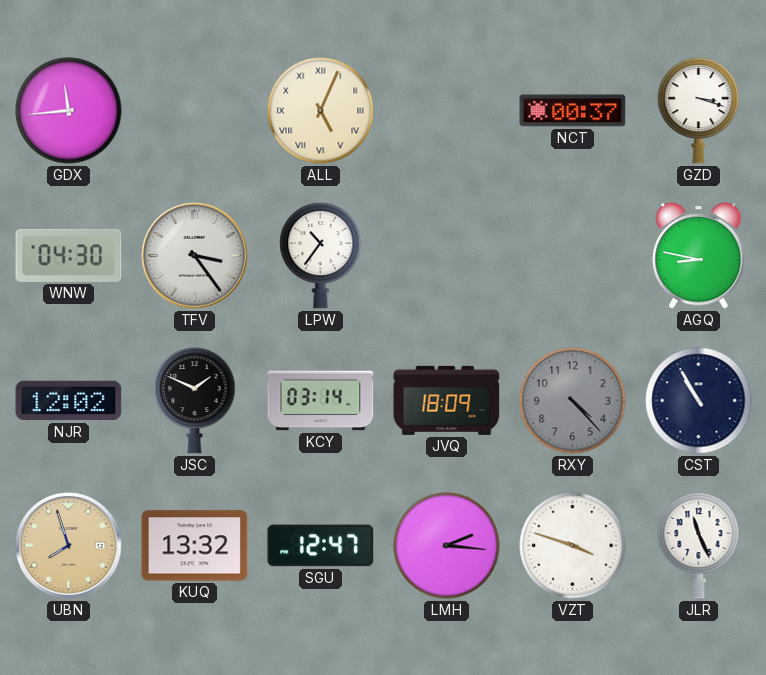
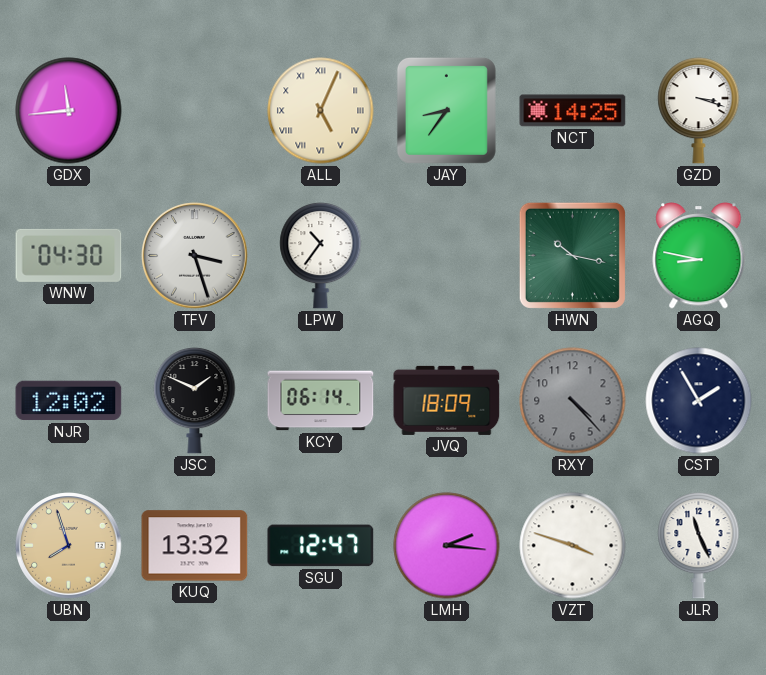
JAY: none -> 8:36
NCT: 00:37 -> 14:25
TFV: 3:24 -> 3:27
HWN: none -> 10:17
KCY: 03:14 -> 06:14
CST: 10:55 -> 1:55
